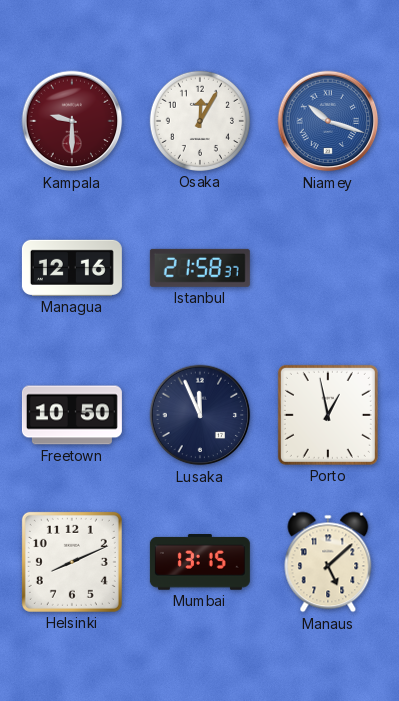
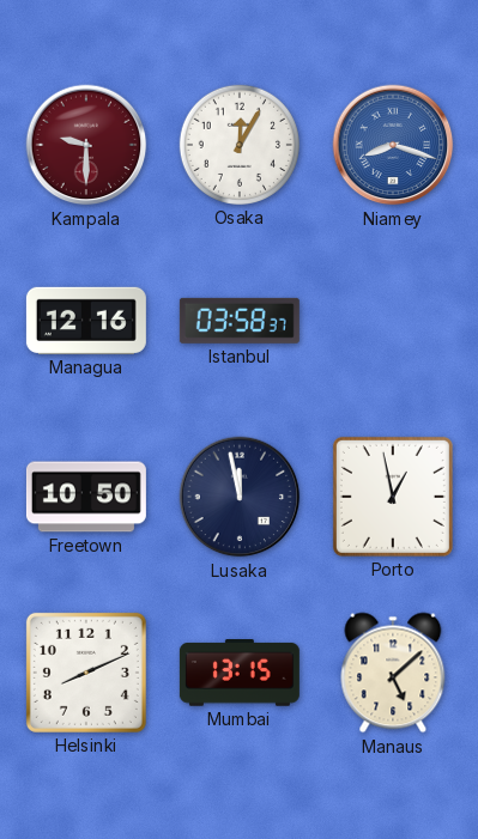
Niamey: 10:18 -> 8:18
Istanbul: 21:58 -> 03:58
Lusaka: 11:56 -> 11:58
